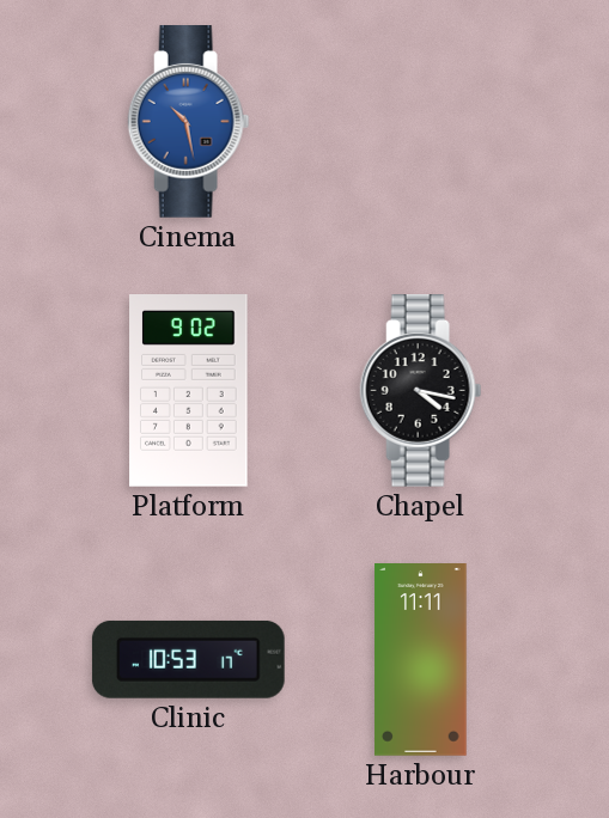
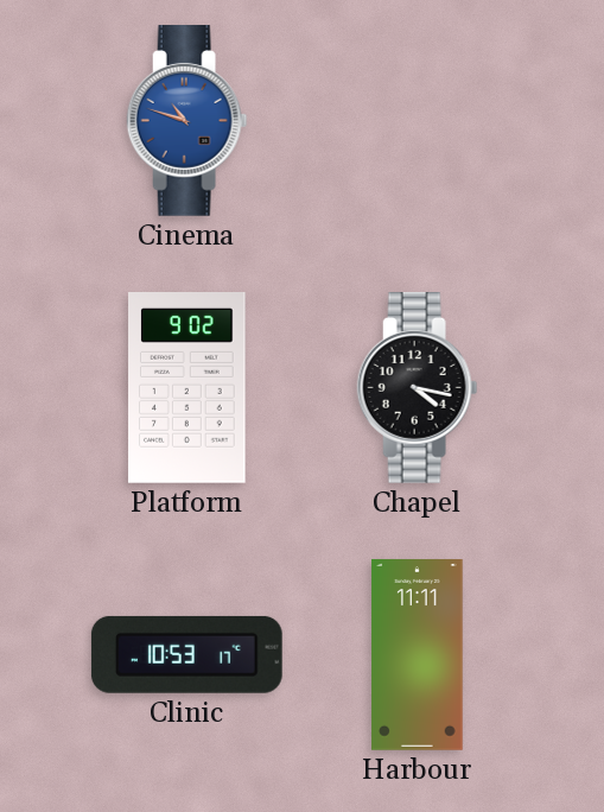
Cinema: 10:28 -> 10:48
